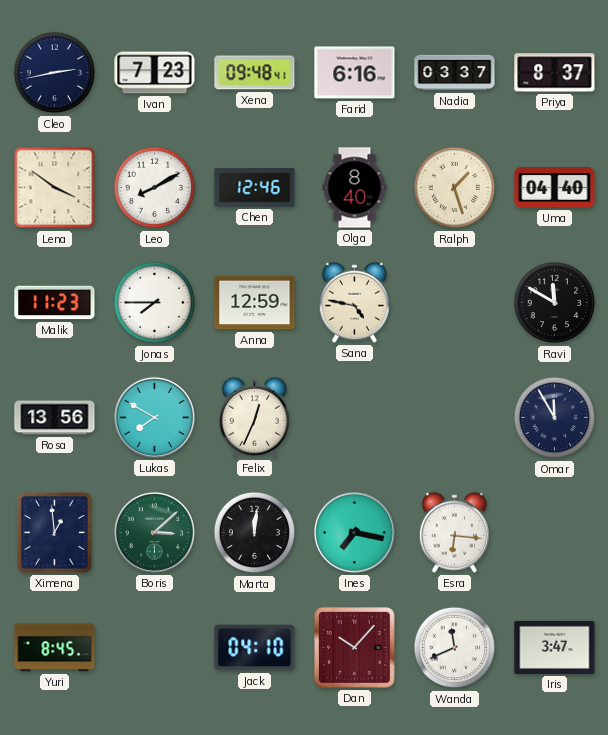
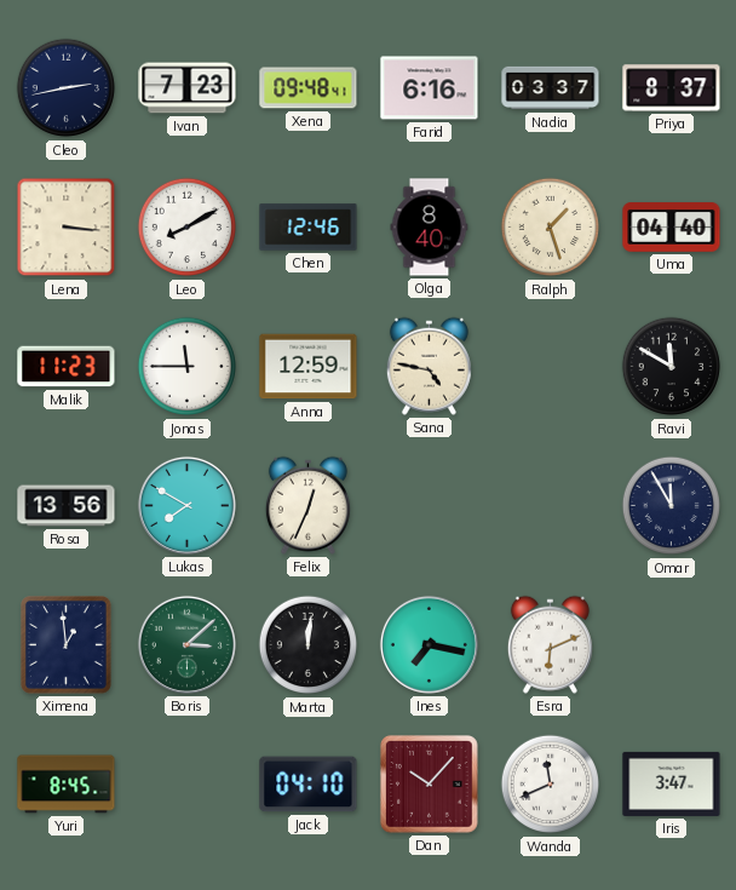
Lena: 3:51 -> 3:16
Jonas: 7:45 -> 11:45
Esra: 6:16 -> 6:11
